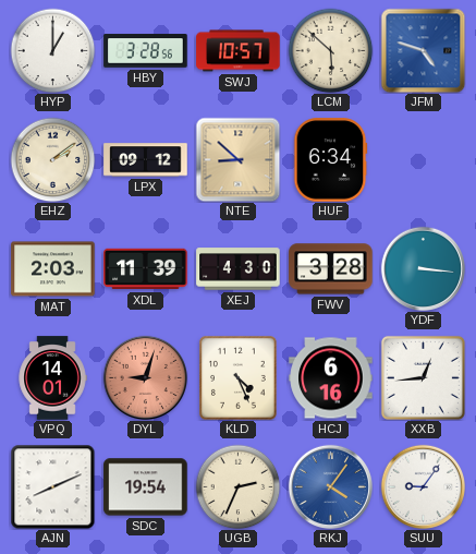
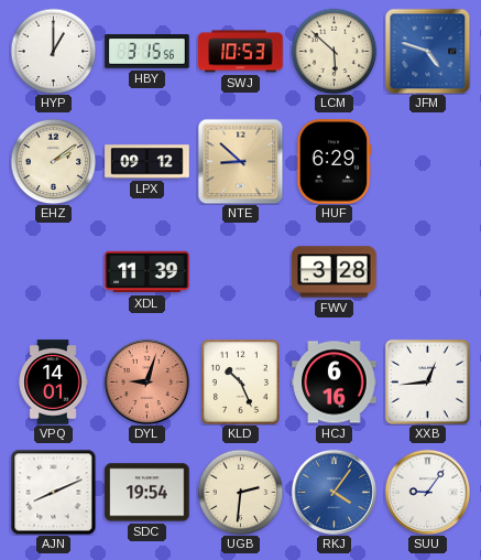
HBY: 3:28 -> 3:15
SWJ: 10:57 -> 10:53
HUF: 6:34 -> 6:29
MAT: 2:03 -> none
XEJ: 4:30 -> none
YDF: 3:16 -> none
KLD: 4:26 -> 10:26
UGB: 2:34 -> 2:31
